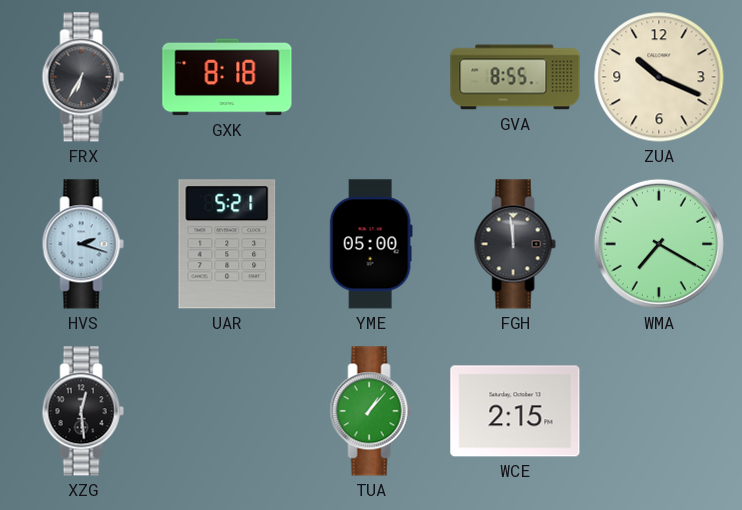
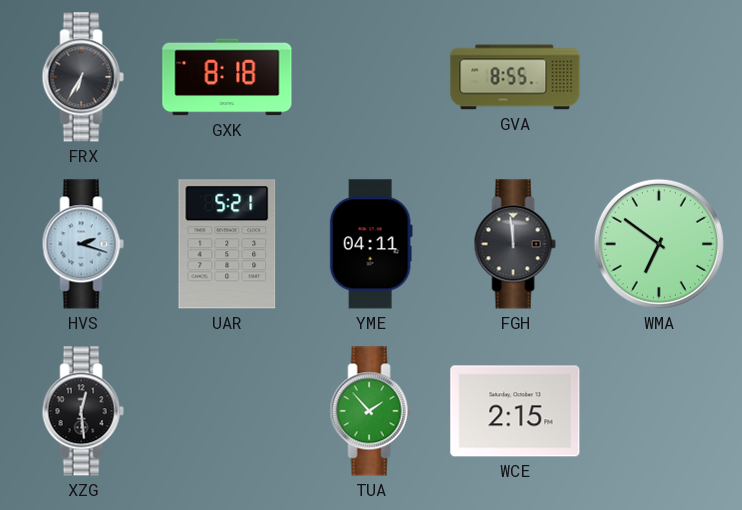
ZUA: 10:19 -> none
YME: 05:00 -> 04:11
WMA: 7:20 -> 6:51
TUA: 1:07 -> 1:53
